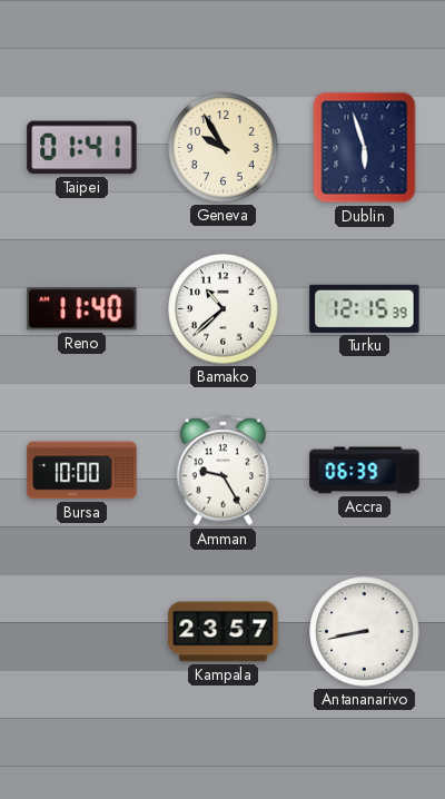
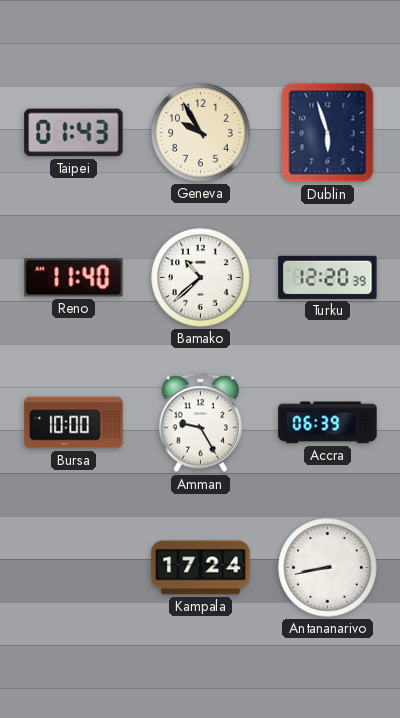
Taipei: 01:41 -> 01:43
Turku: 12:15 -> 12:20
Kampala: 23:57 -> 17:24
